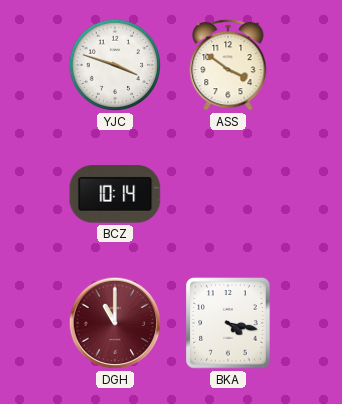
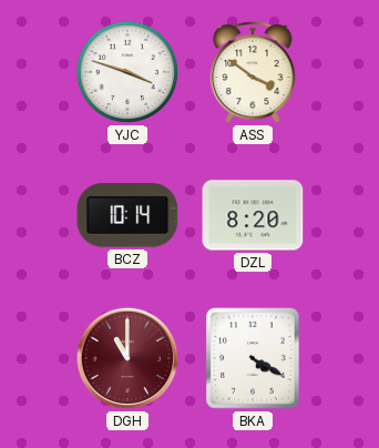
DZL: none -> 8:20
BKA: 4:17 -> 4:20
